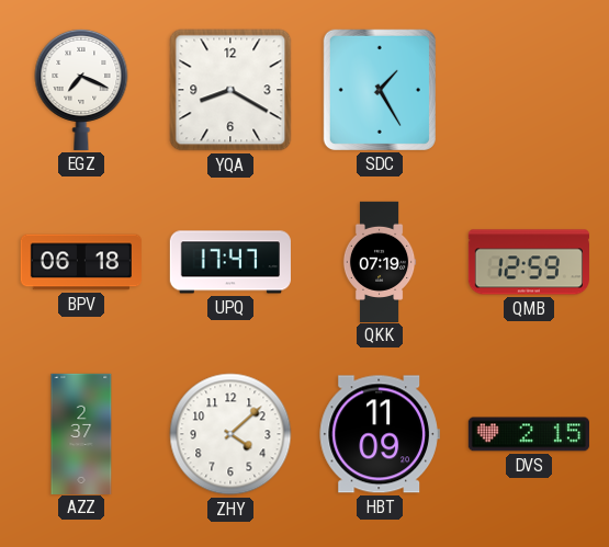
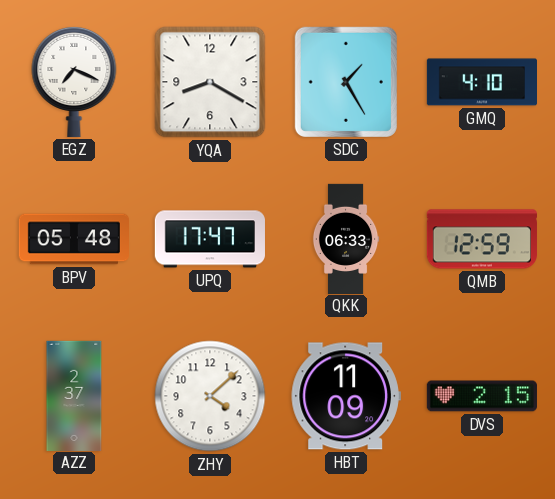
GMQ: none -> 4:10
BPV: 06:18 -> 05:48
QKK: 07:19 -> 06:33
